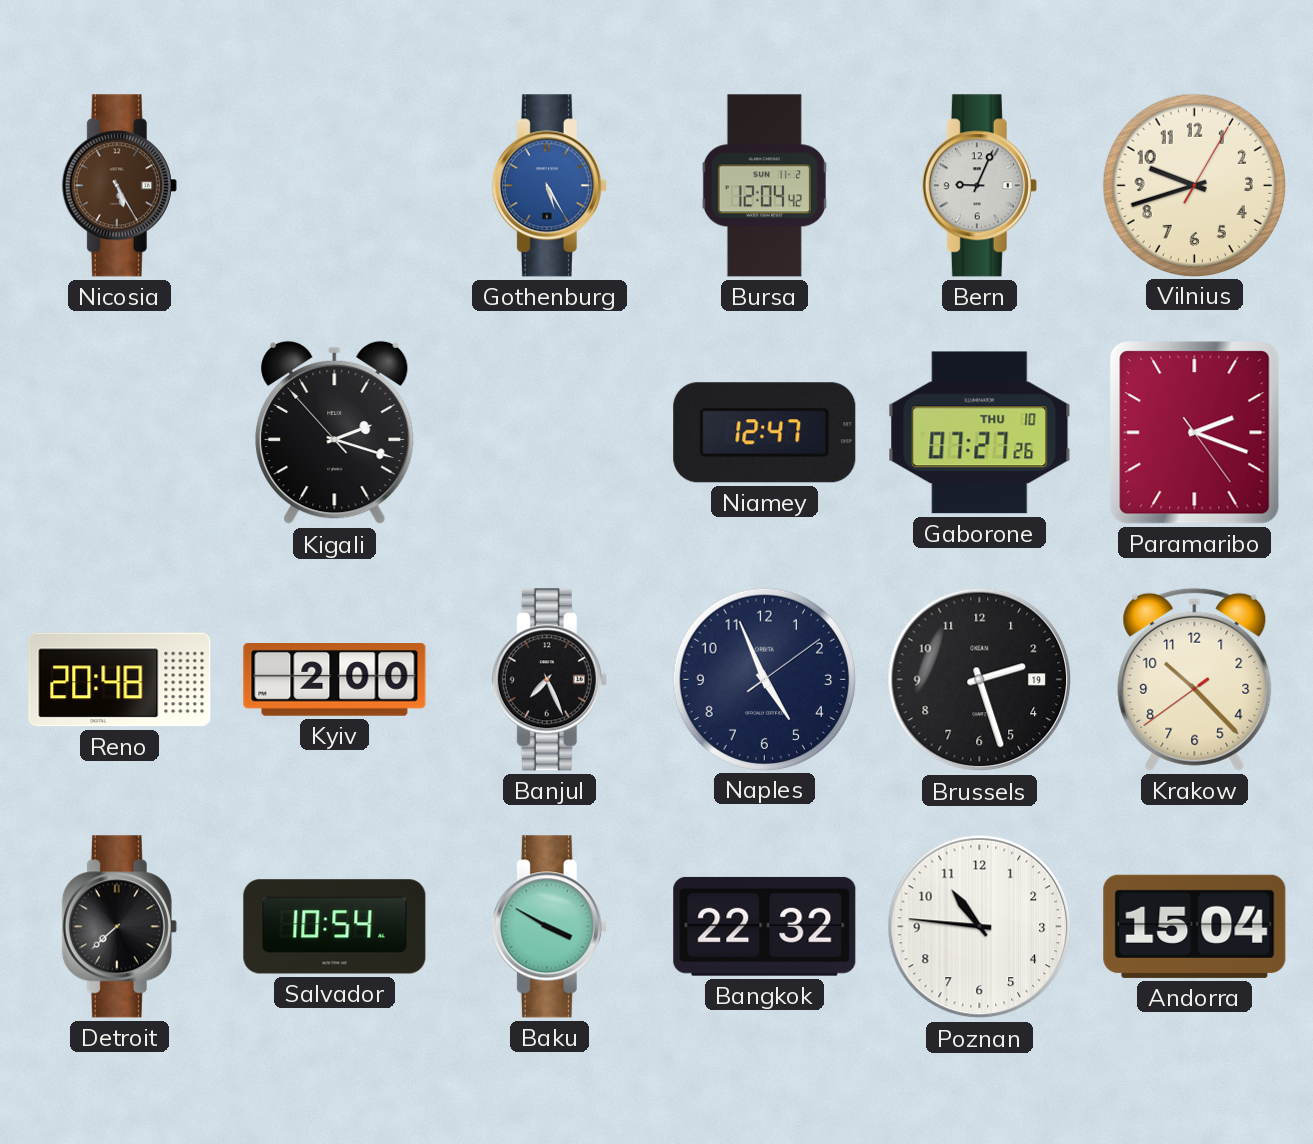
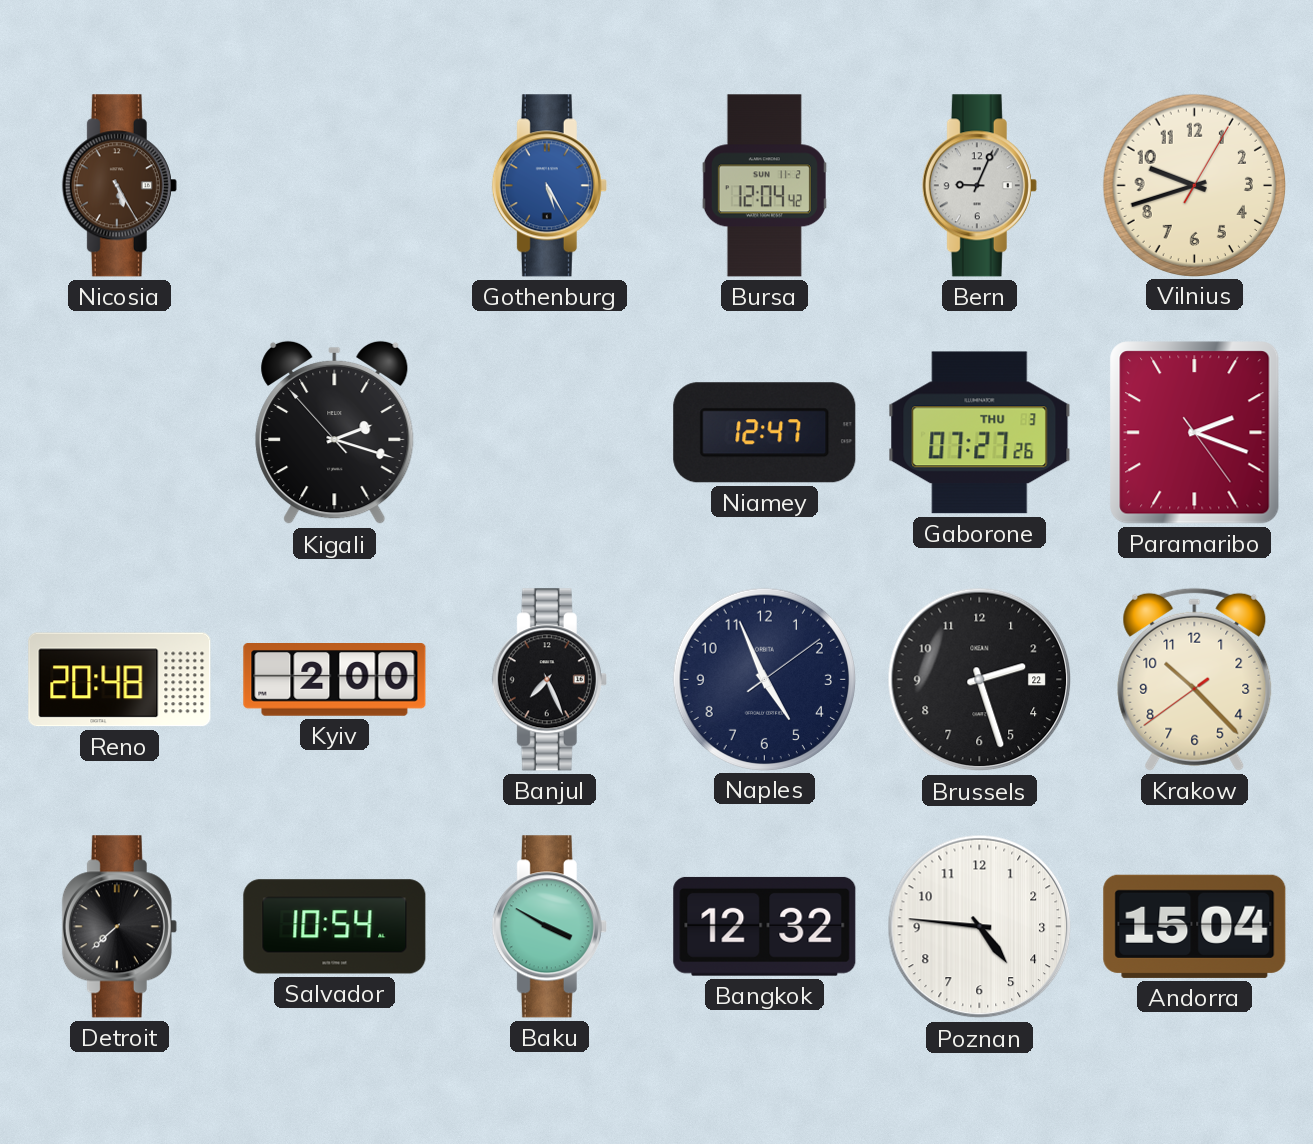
Gaborone date: THU 10 -> THU 3
Brussels date: 19 -> 22
Bangkok: 22:32 -> 12:32
Poznan: 10:46 -> 4:46
